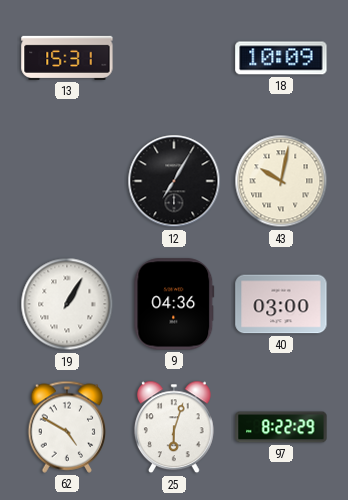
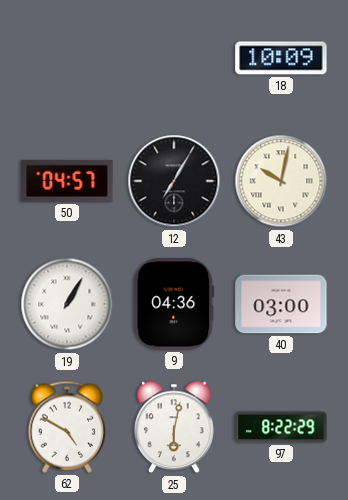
13: 15:31 -> none
50: none -> 04:57
25: 6:03 -> 6:02
